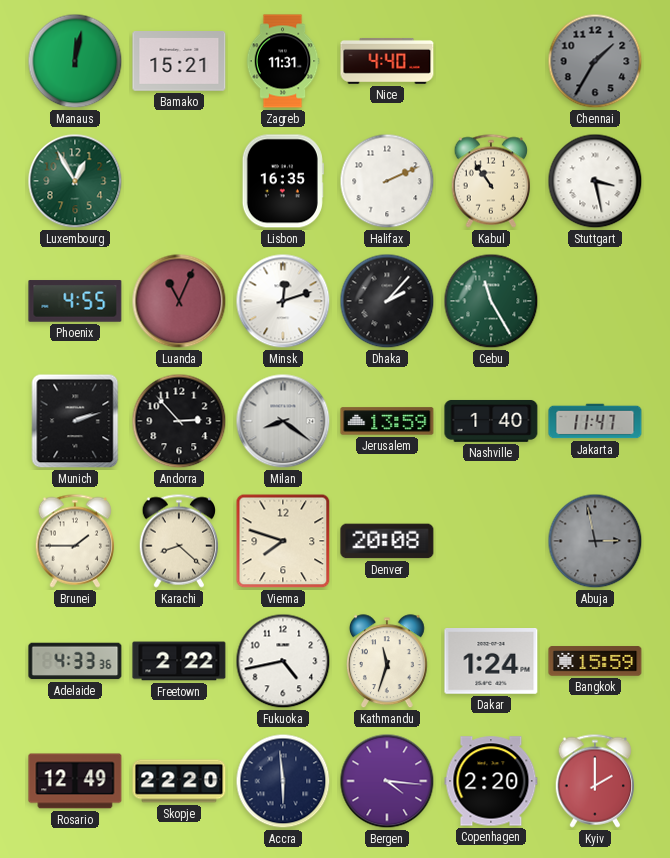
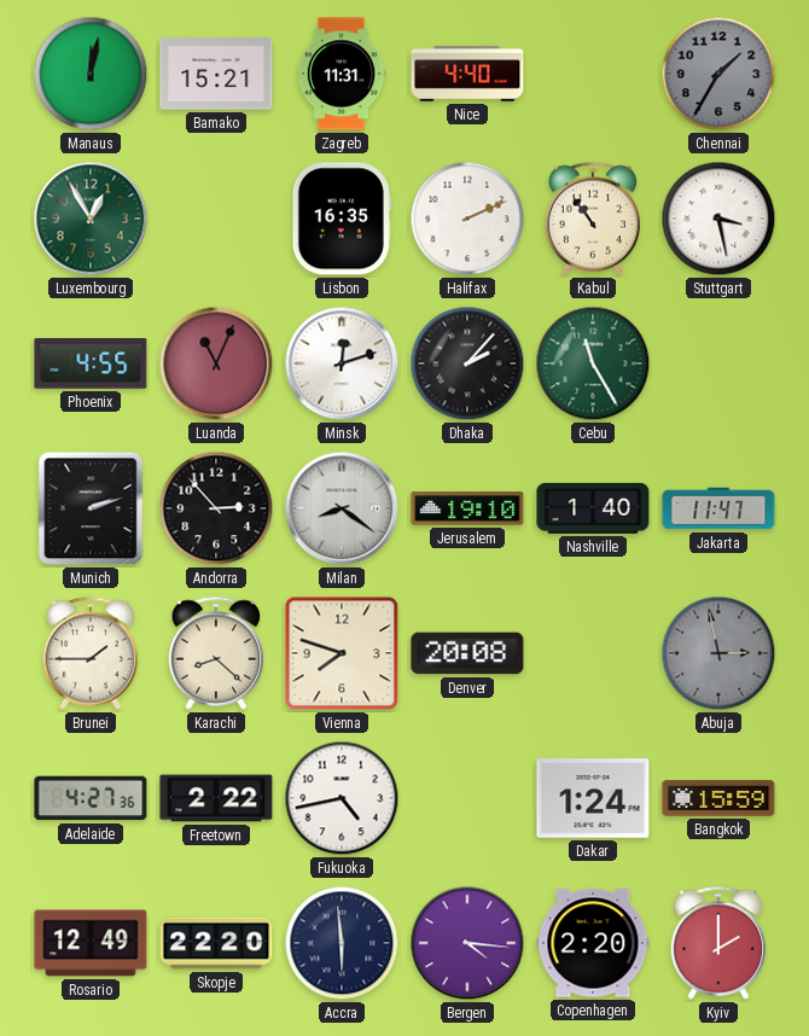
Jerusalem: 13:59 -> 19:10
Adelaide: 4:33 -> 4:27
Kathmandu: 11:33 -> none
